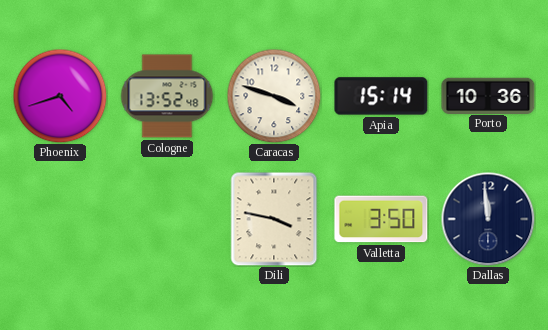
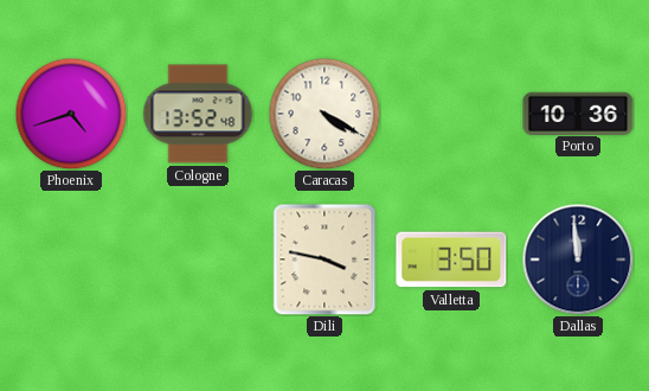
Caracas: 3:48 -> 4:20
Apia: 15:14 -> none
